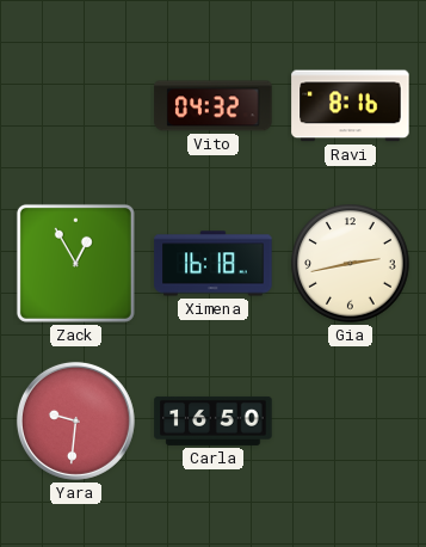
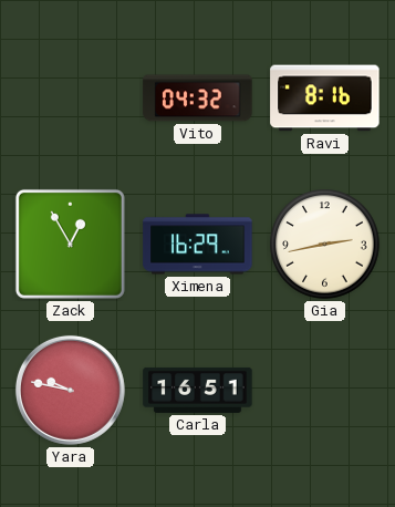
Ximena: 16:18 -> 16:29
Yara: 9:31 -> 9:47
Carla: 16:50 -> 16:51
